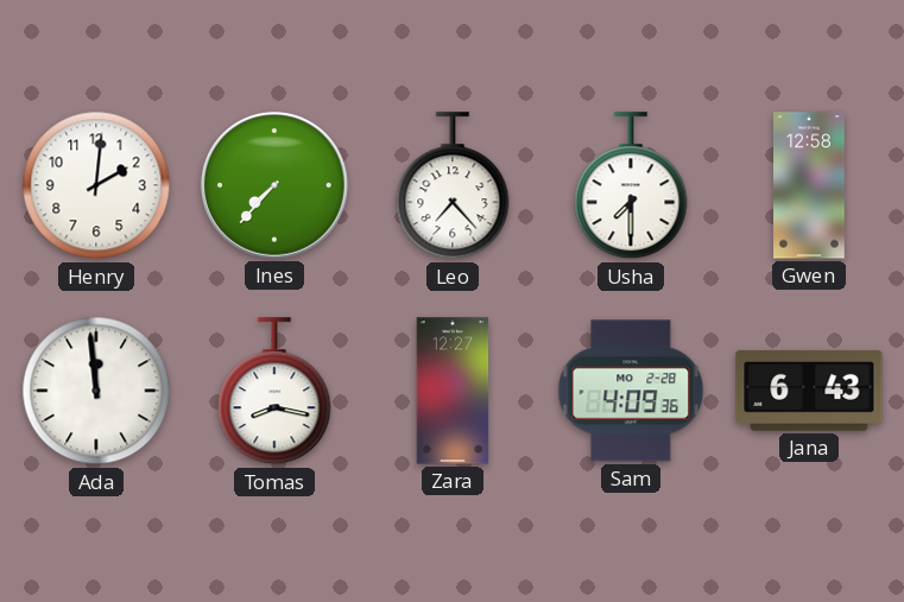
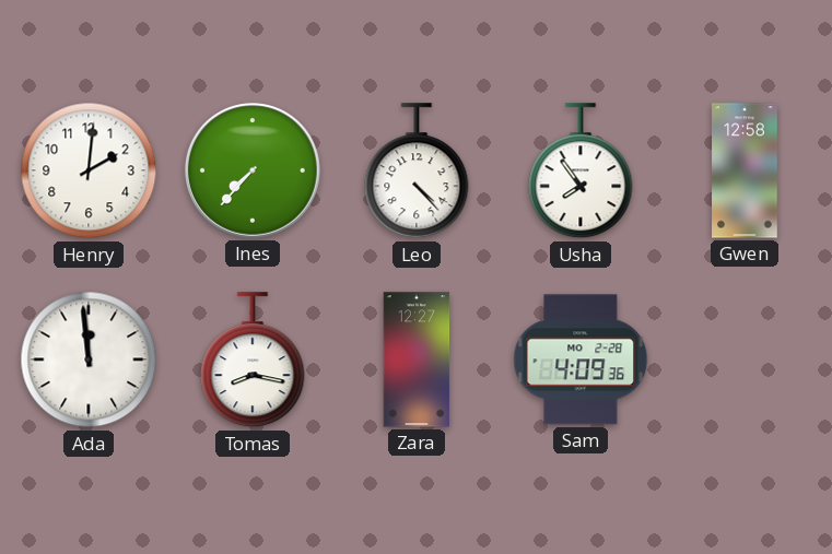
Leo: 7:23 -> 4:23
Usha: 7:30 -> 7:54
Jana: 6:43 -> none
